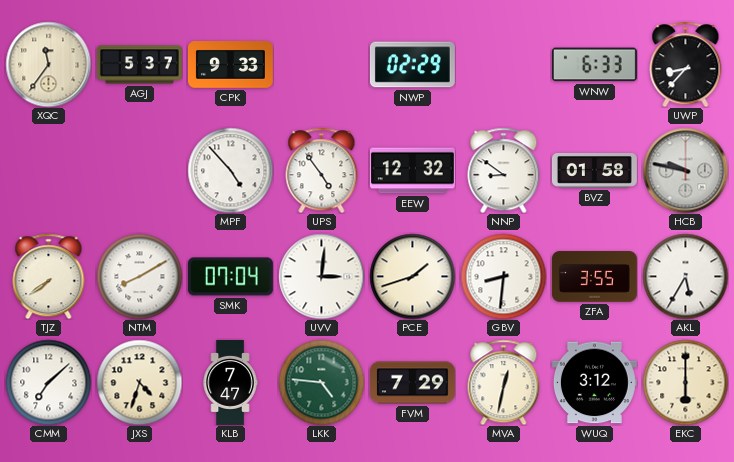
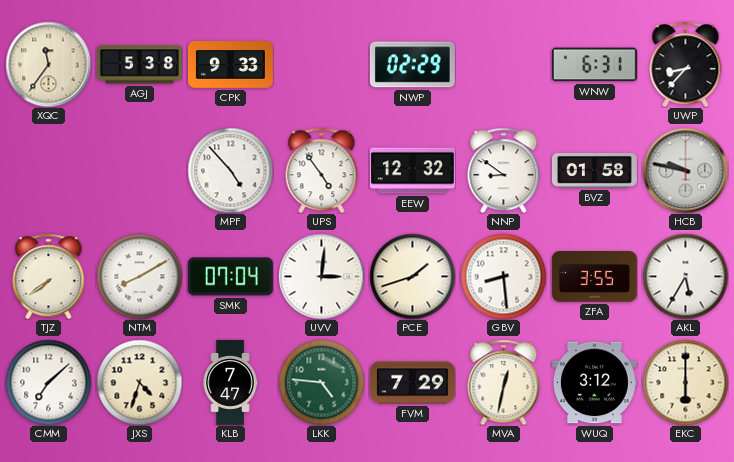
AGJ: 5:37 -> 5:38
WNW: 6:33 -> 6:31
GBV: 8:31 -> 8:29
